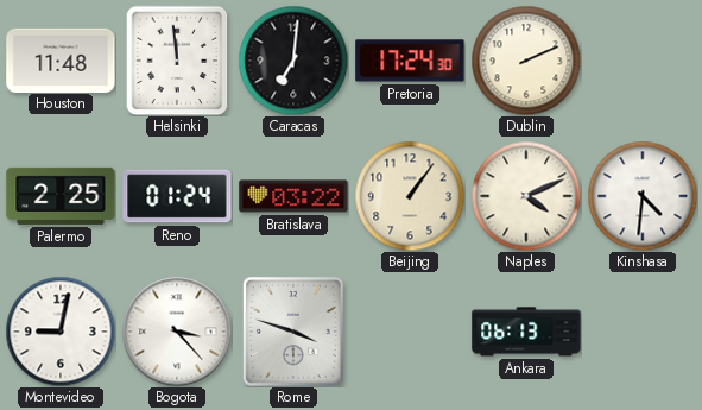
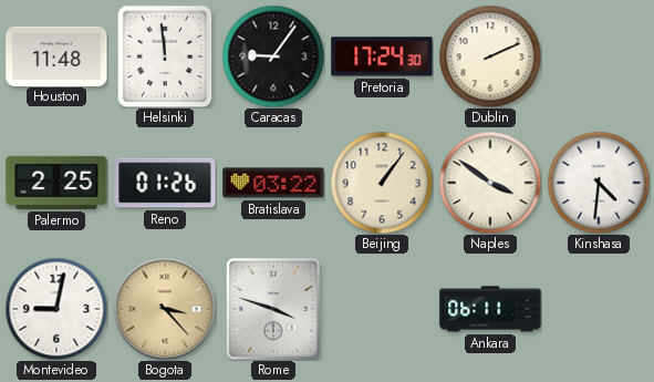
Caracas: 7:01 -> 9:06
Reno: 01:24 -> 01:26
Naples: 4:11 -> 3:51
Bogota dial: white -> champagne
Ankara: 06:13 -> 06:11
